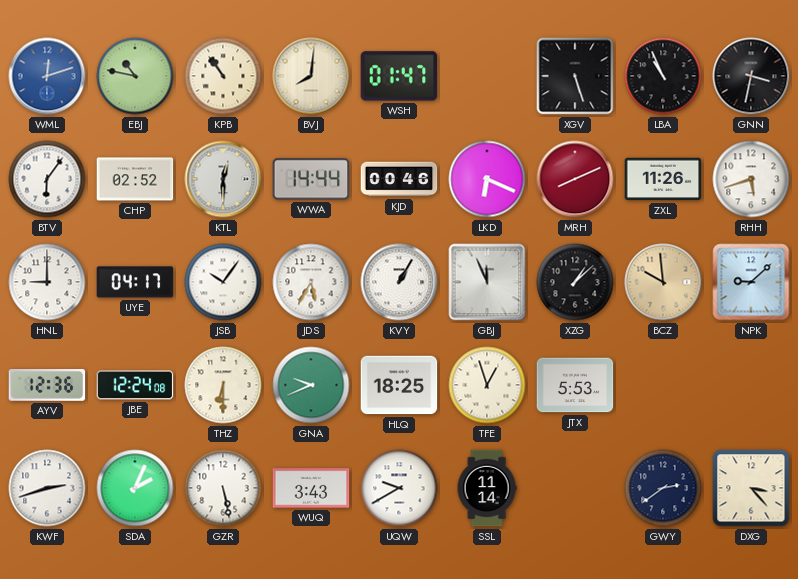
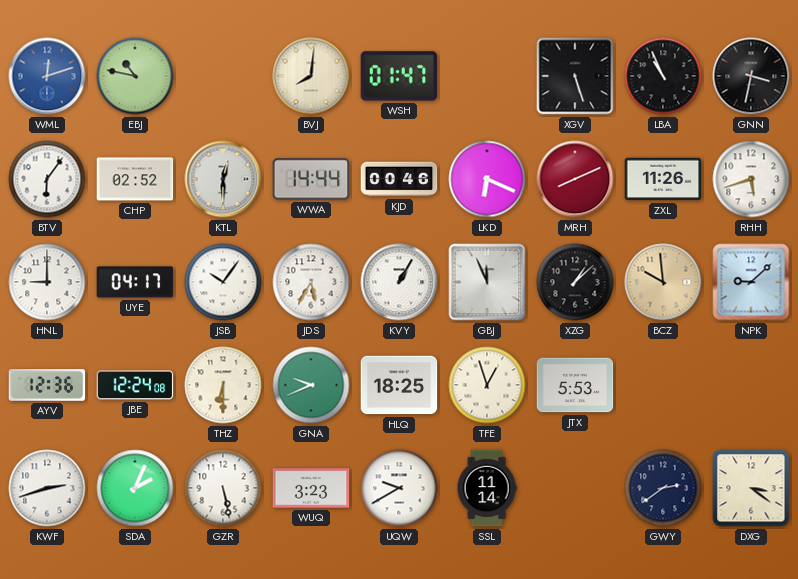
KPB: 10:54 -> none
WUQ: 3:43 -> 3:23
DXG: 3:23 -> 3:21
